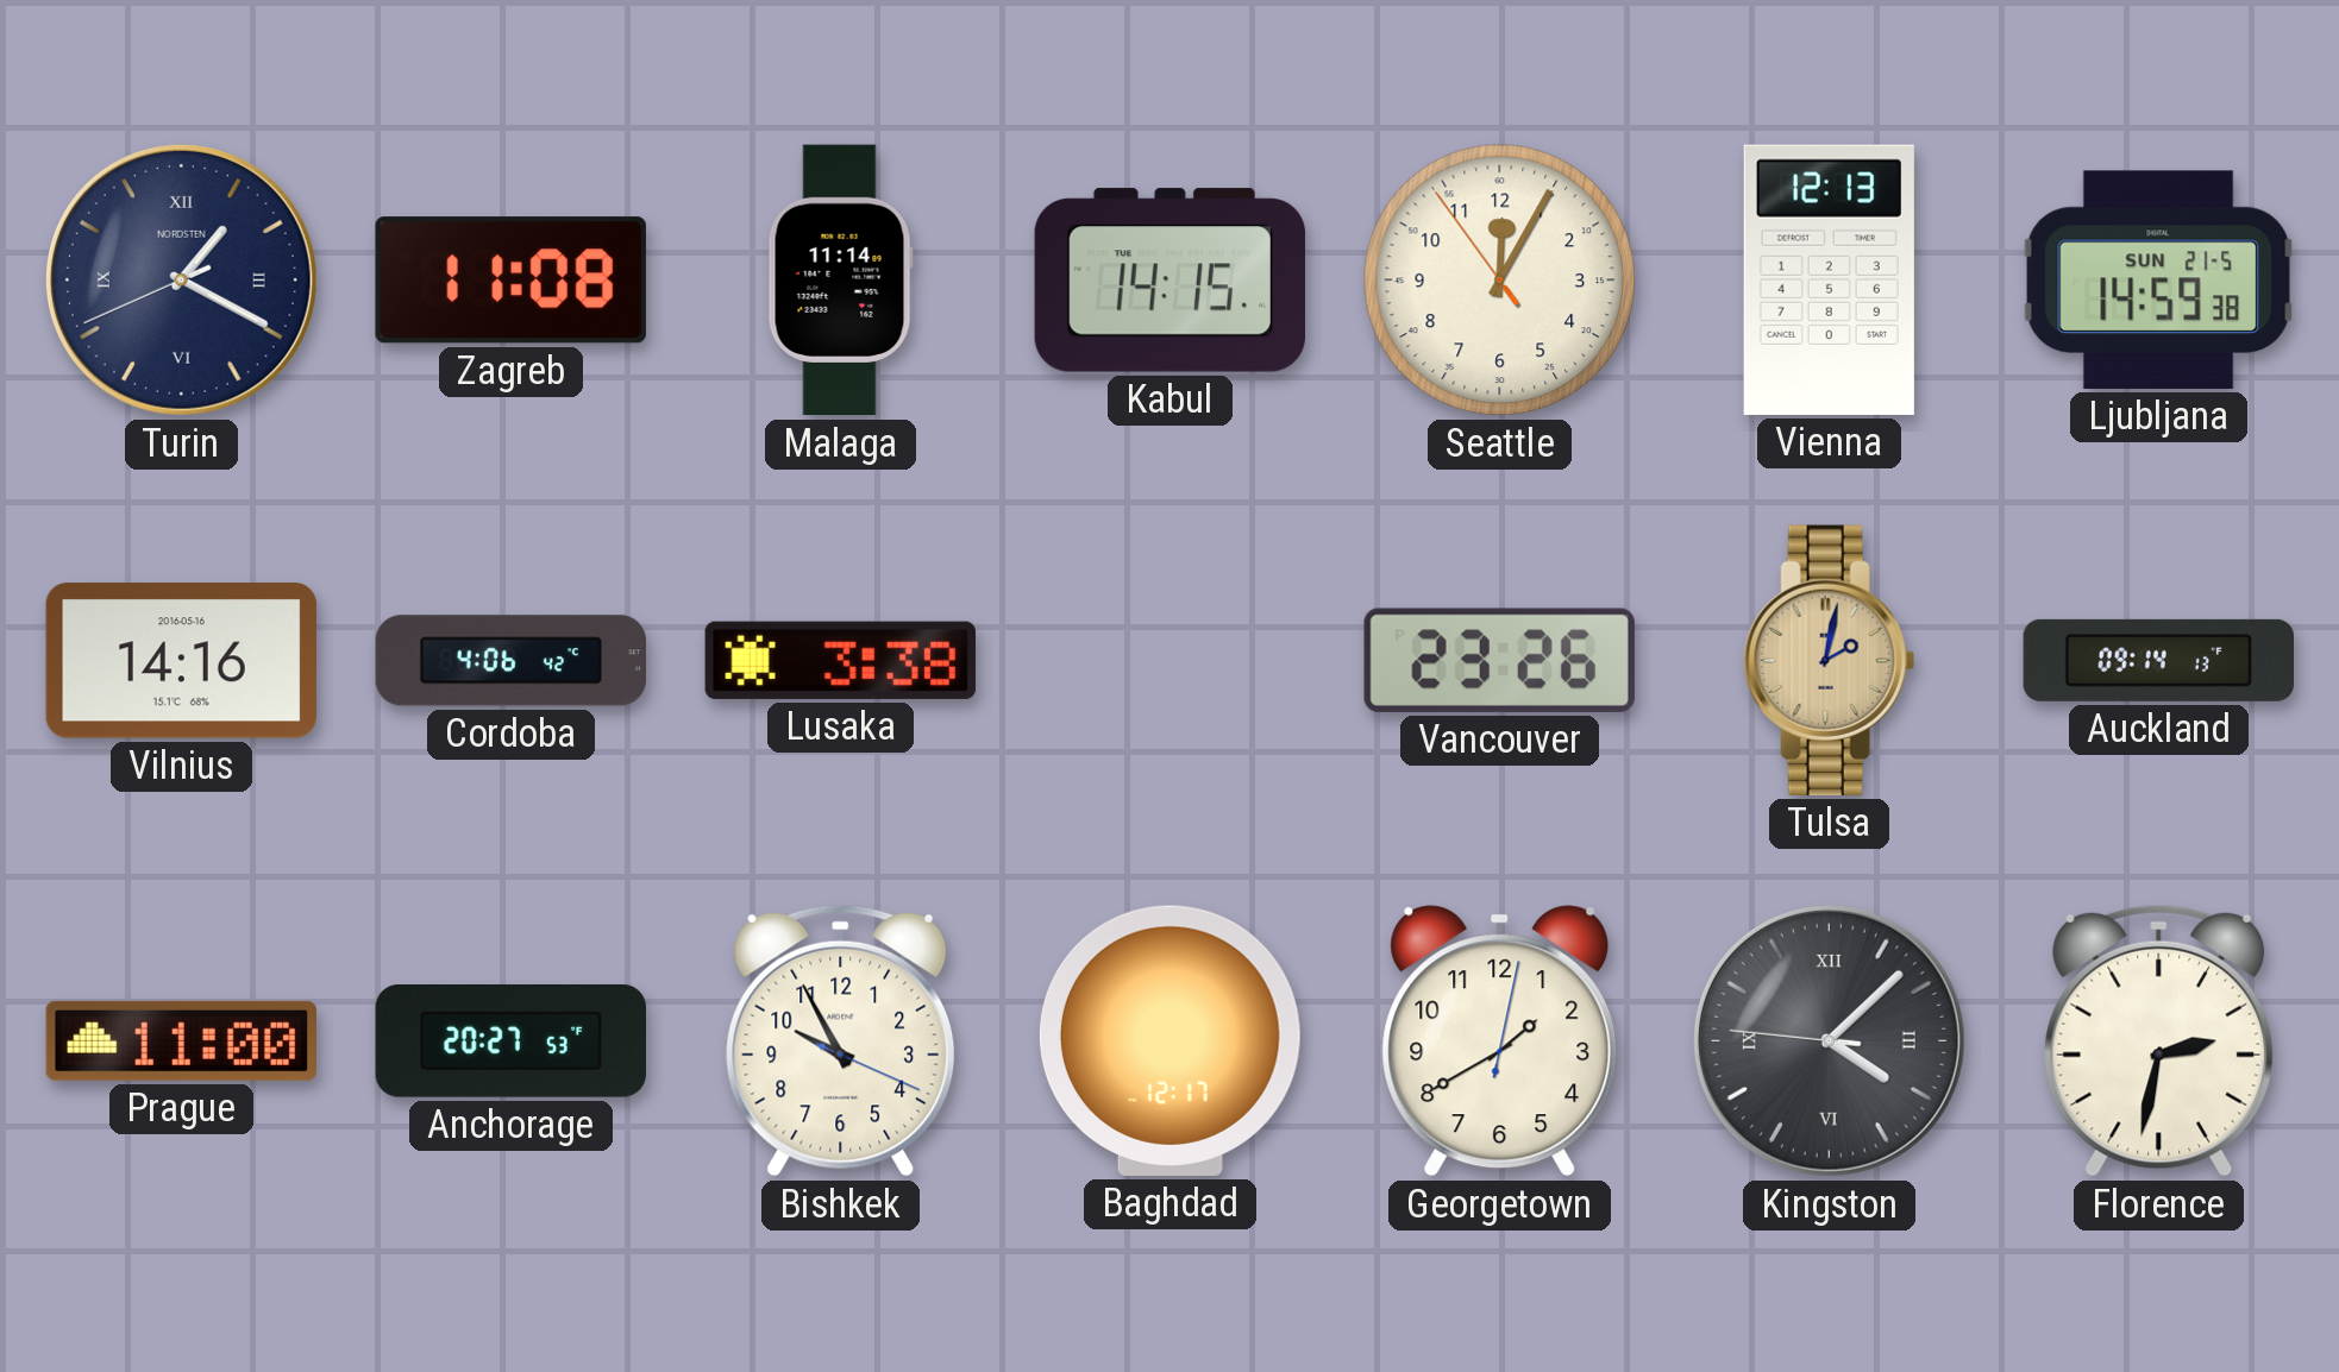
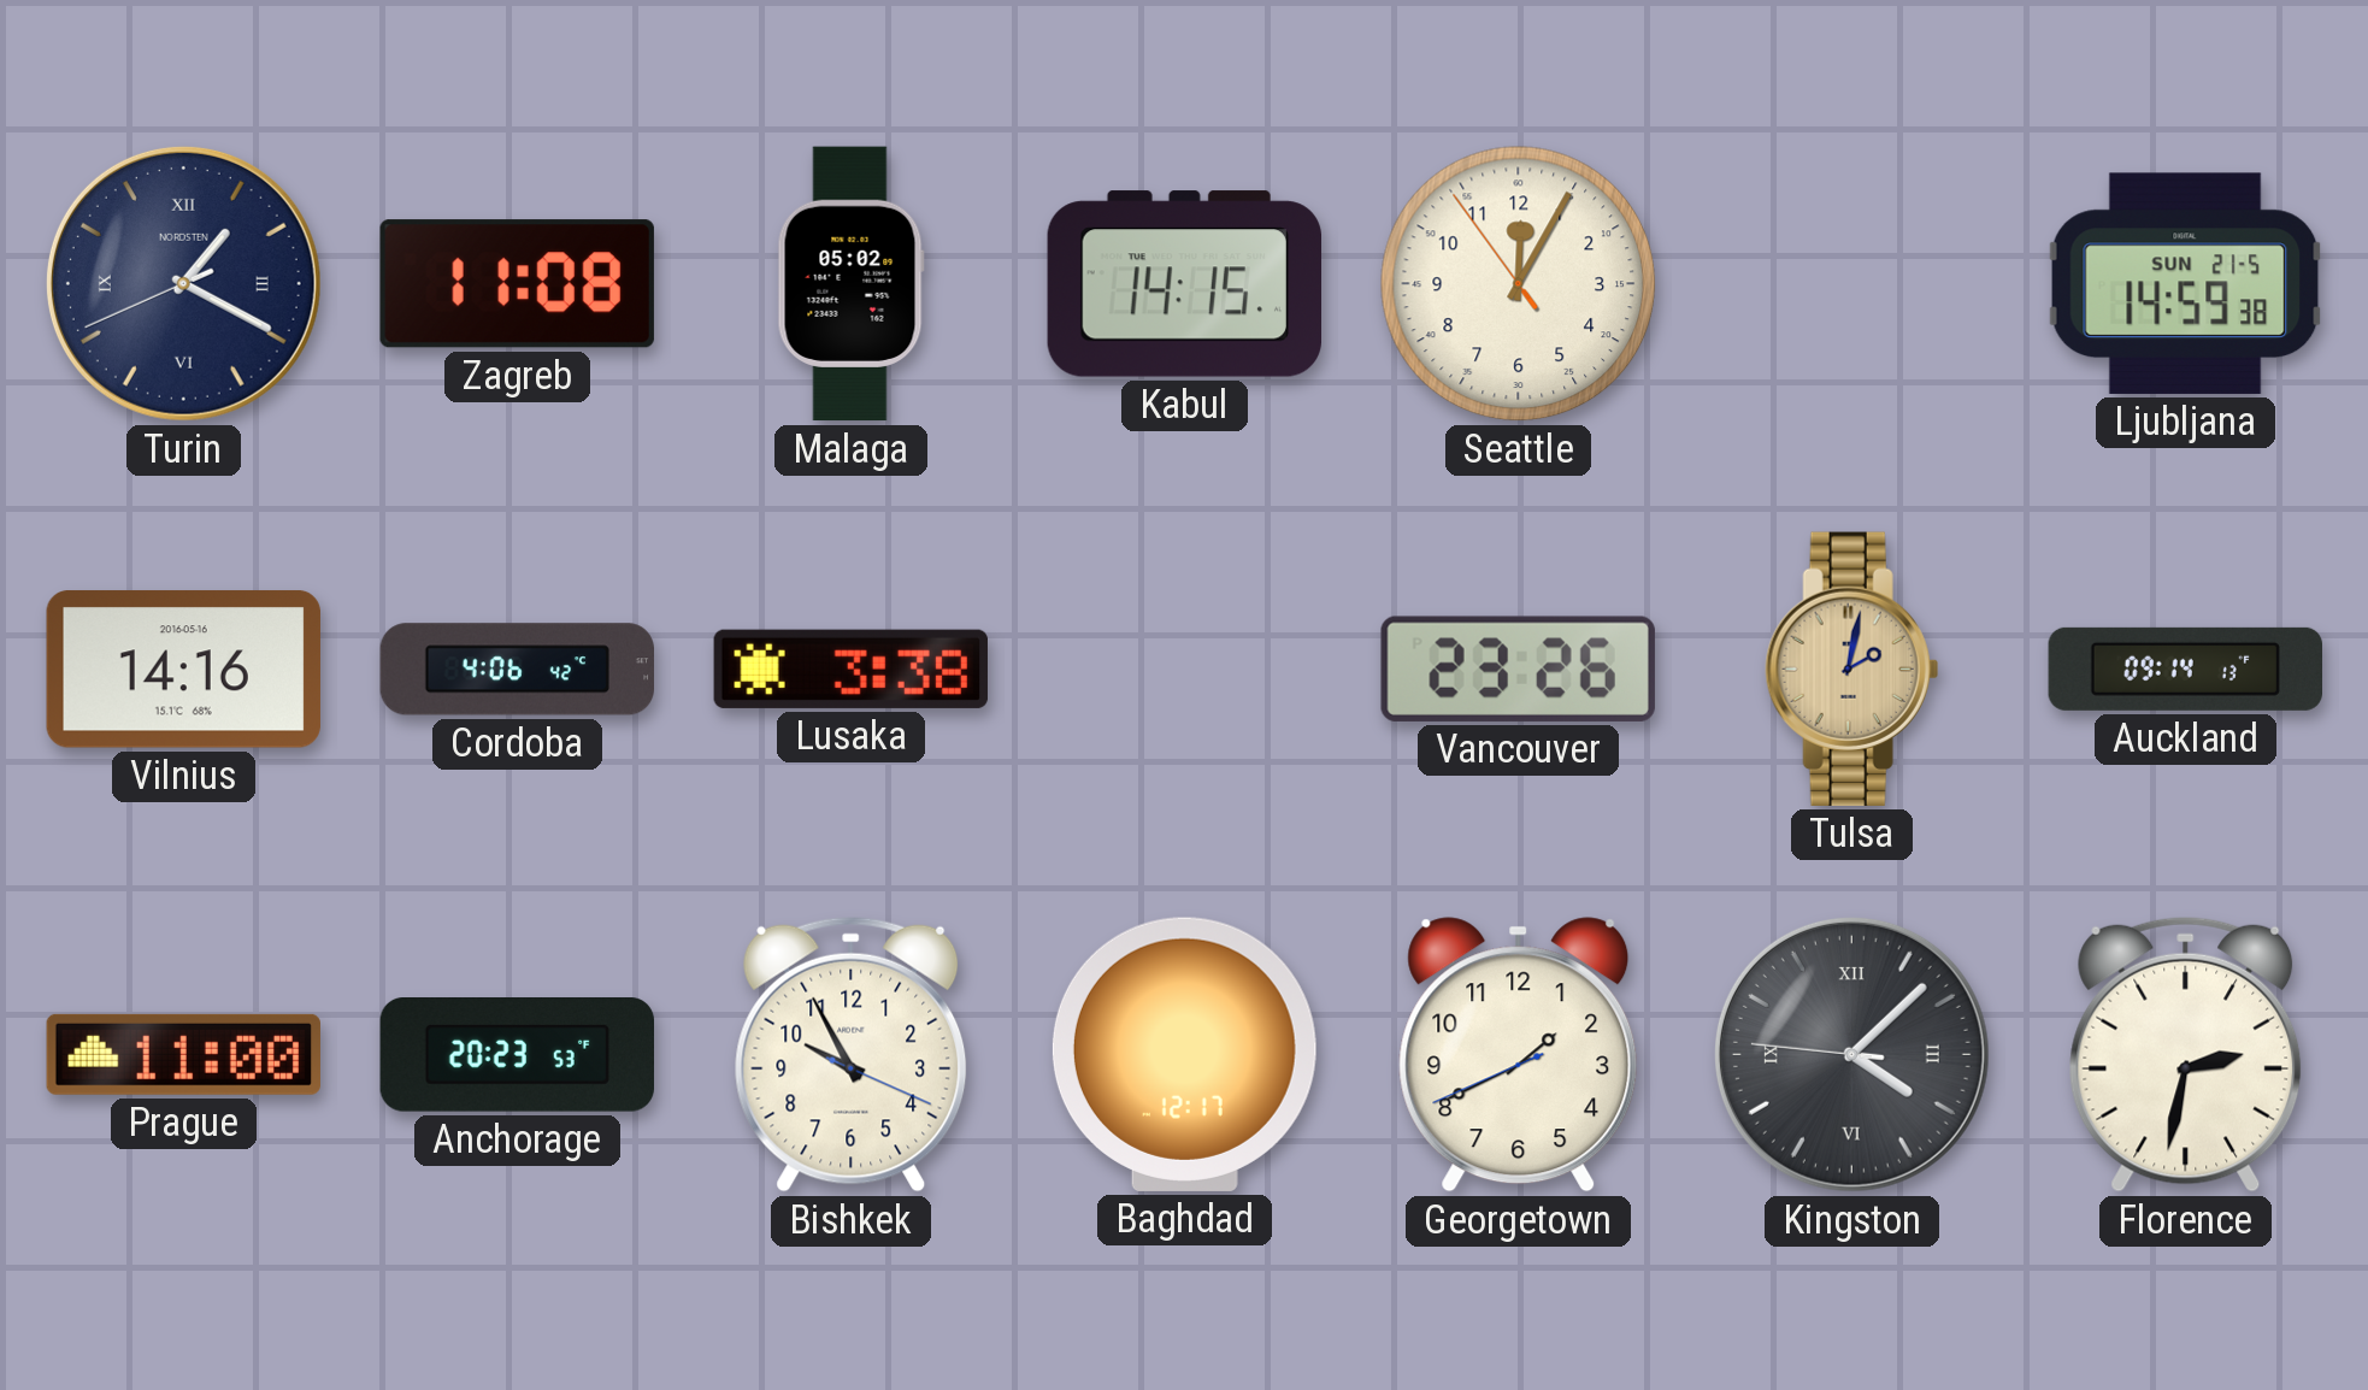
Malaga: 11:14 -> 05:02
Vienna: 12:13 -> none
Anchorage: 20:27 -> 20:23
Georgetown: 1:40:02 -> 1:40:41
